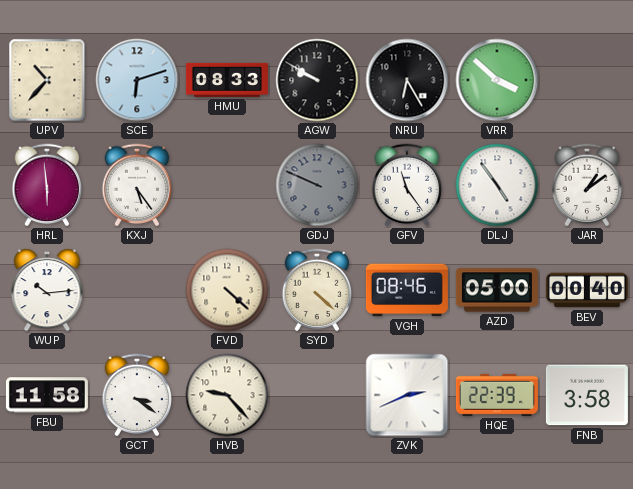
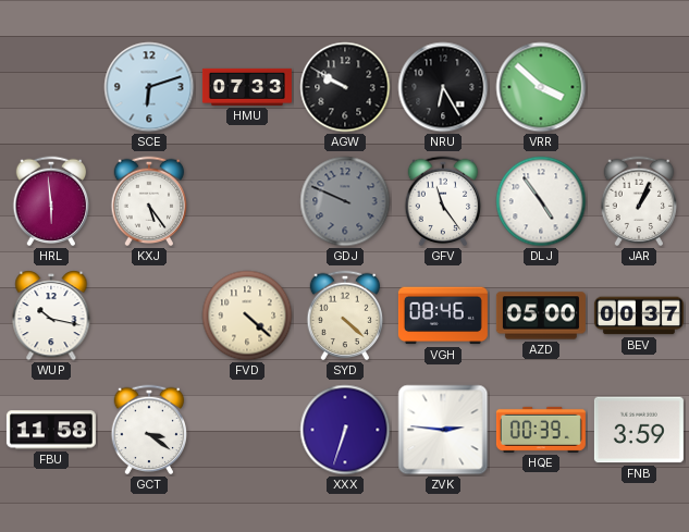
UPV: 10:37 -> none
HMU: 08:33 -> 07:33
JAR: 1:09 -> 1:04
WUP: 10:14 -> 10:17
BEV: 00:40 -> 00:37
HVB: 9:23 -> none
XXX: none -> 6:33
ZVK: 2:41 -> 2:46
HQE: 22:39 -> 00:39
FNB: 3:58 -> 3:59
